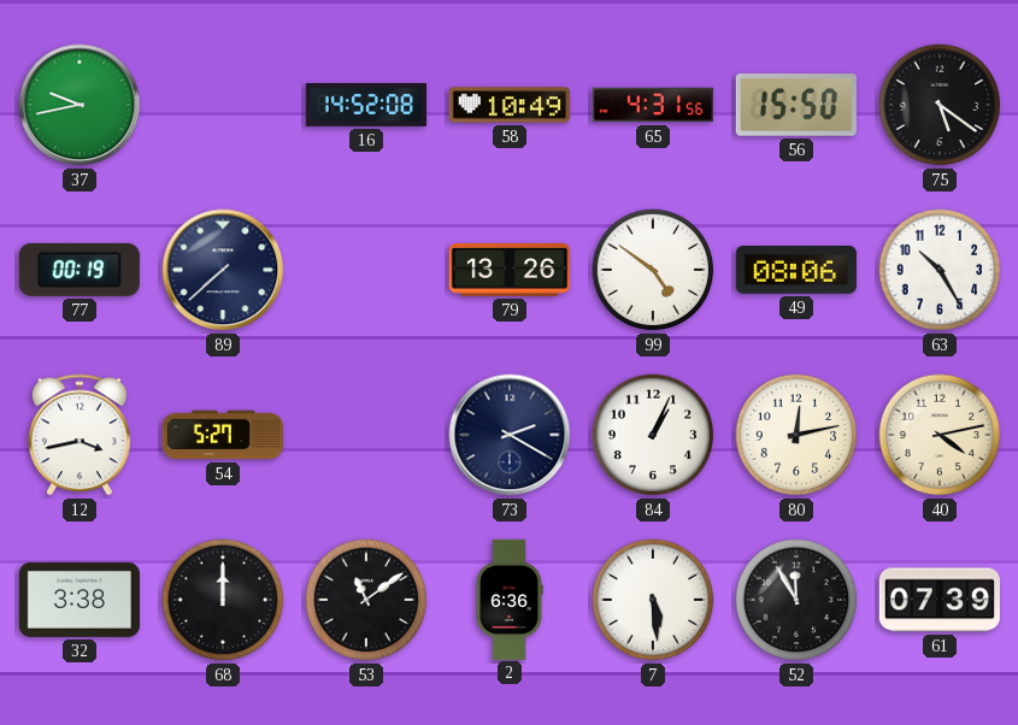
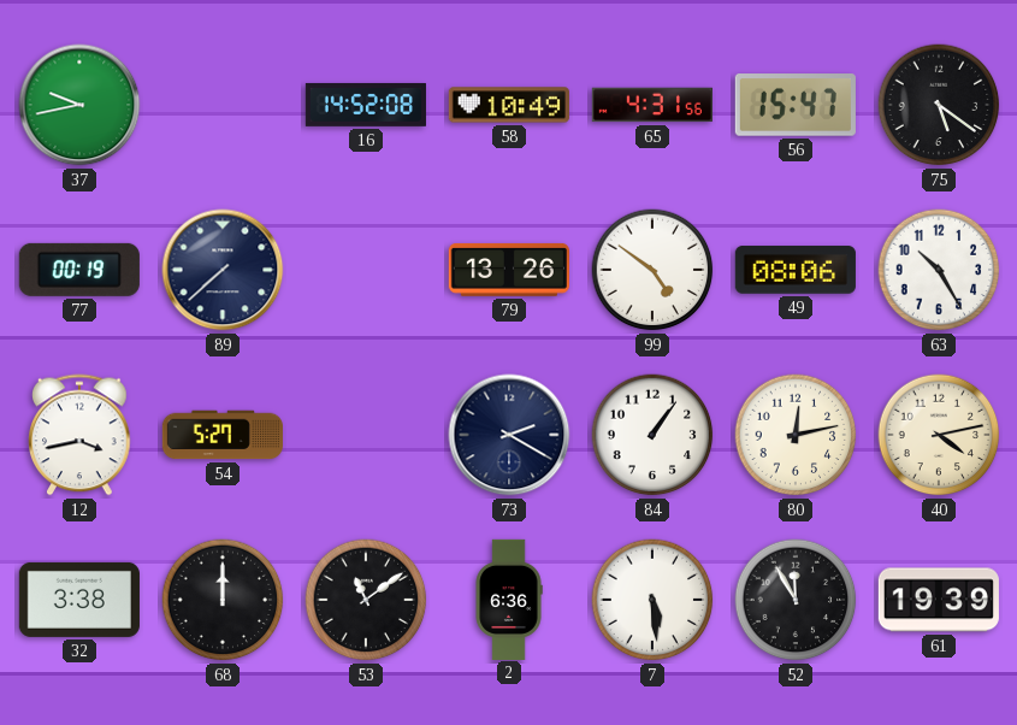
56: 15:50 -> 15:47
84: 1:04 -> 1:06
61: 07:39 -> 19:39
